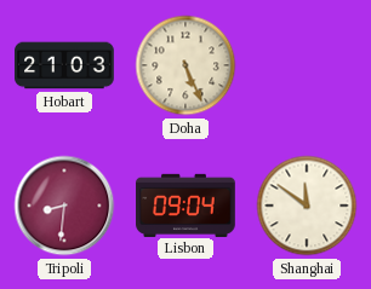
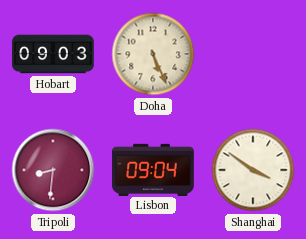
Hobart: 21:03 -> 09:03
Shanghai: 11:51 -> 3:51
